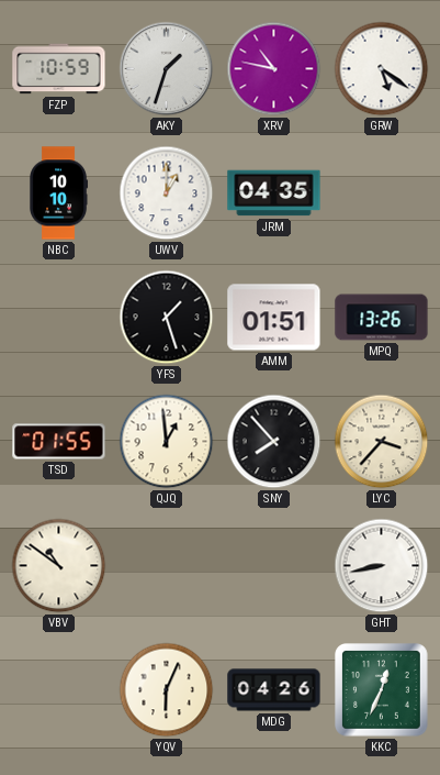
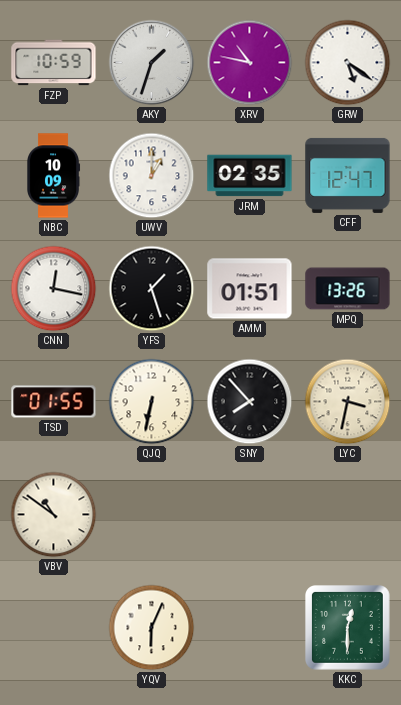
NBC: 10:10 -> 10:09
JRM: 04:35 -> 02:35
CFF: none -> 12:47
CNN: none -> 12:17
QJQ: 12:59 -> 6:32
LYC: 3:37 -> 3:32
GHT: 8:43 -> none
MDG: 04:26 -> none
KKC: 12:34 -> 12:30
